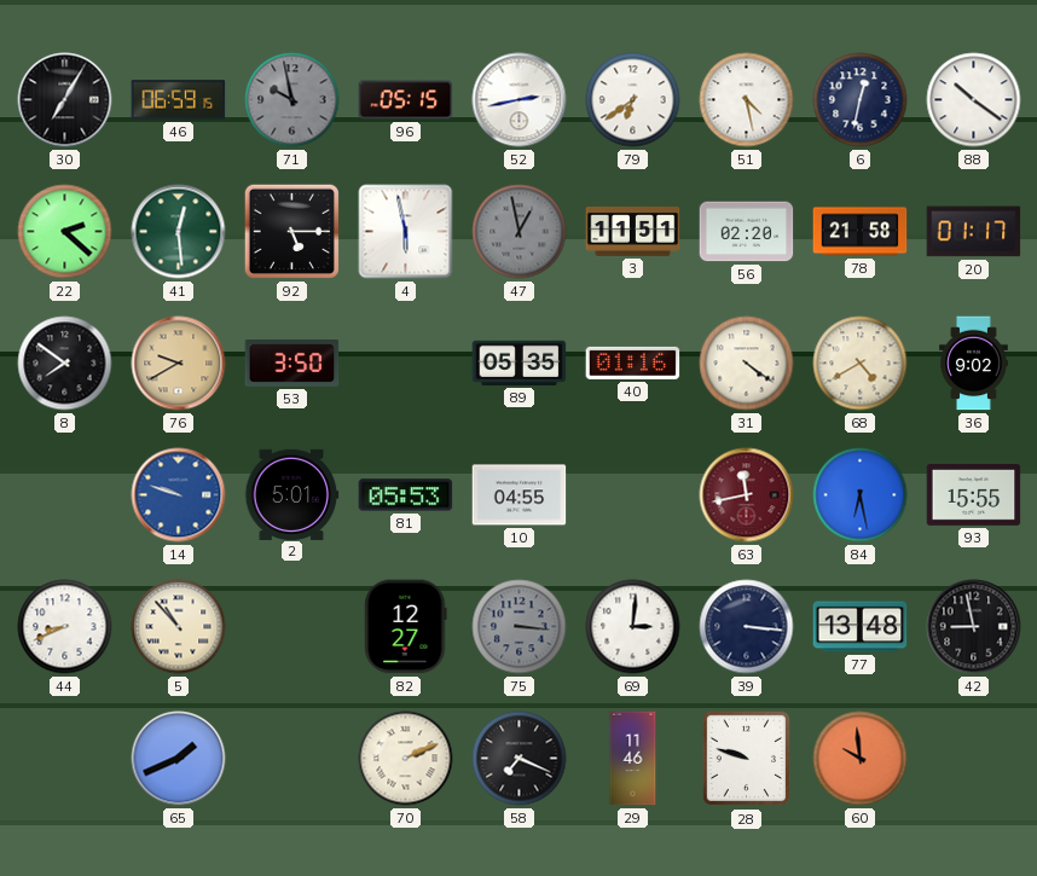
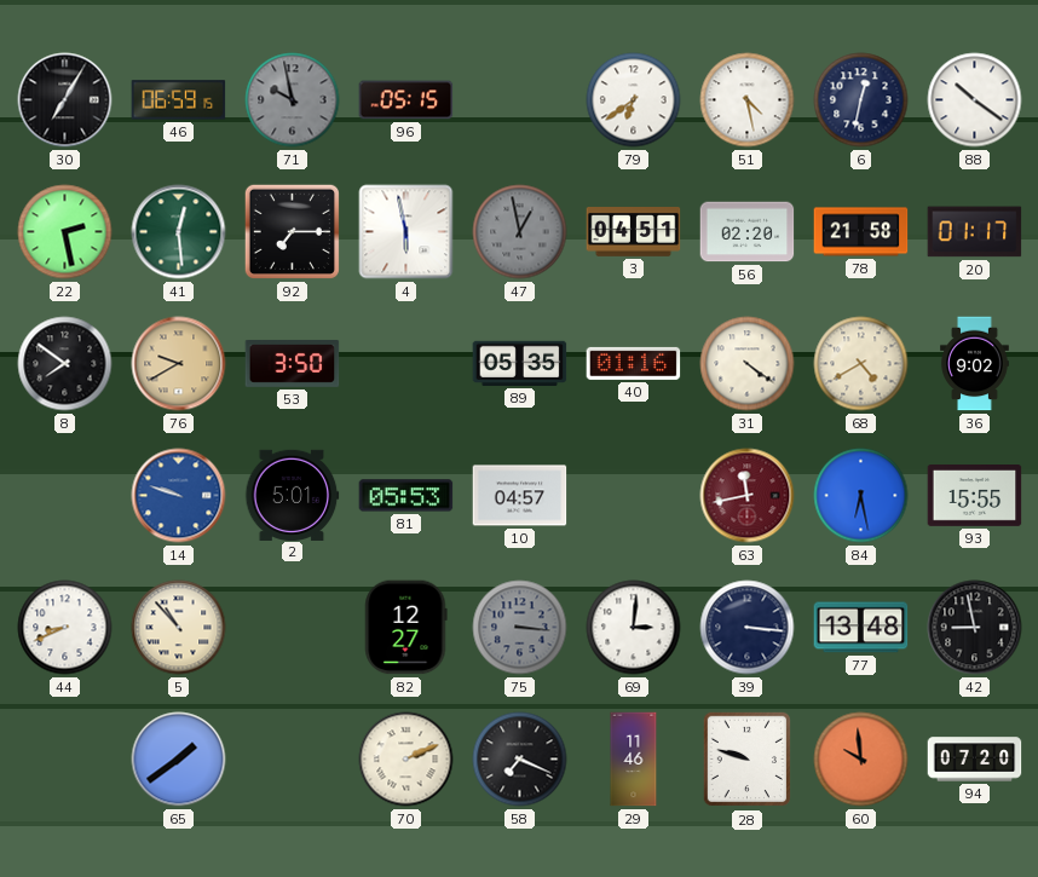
52: 2:43 -> none
22: 2:22 -> 2:28
92: 5:15 -> 7:15
3: 11:51 -> 04:51
10: 04:55 -> 04:57
65: 1:41 -> 1:39
94: none -> 07:20
